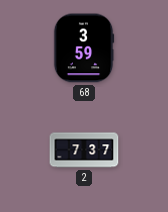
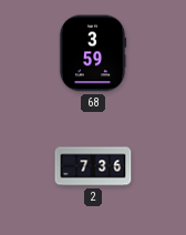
2: 7:37 -> 7:36
